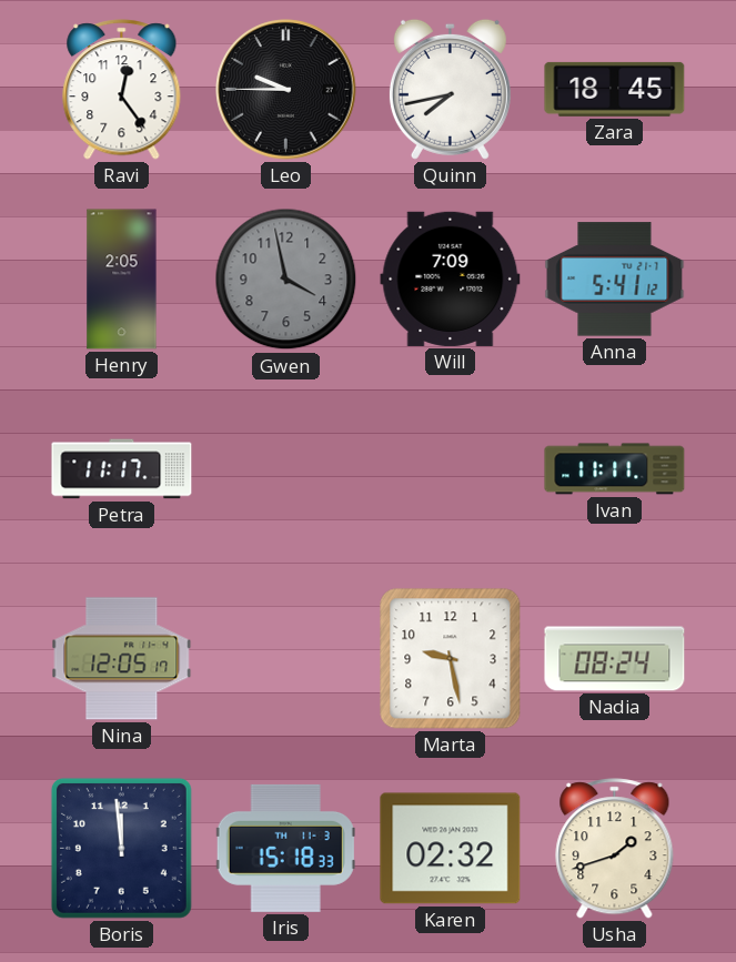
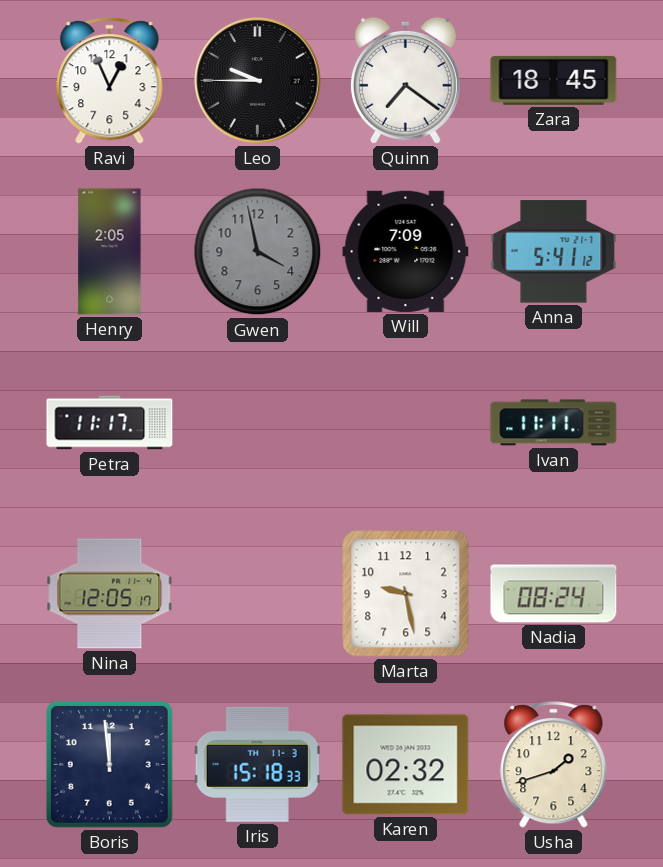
Ravi: 12:24 -> 12:56
Quinn: 7:43 -> 7:21
